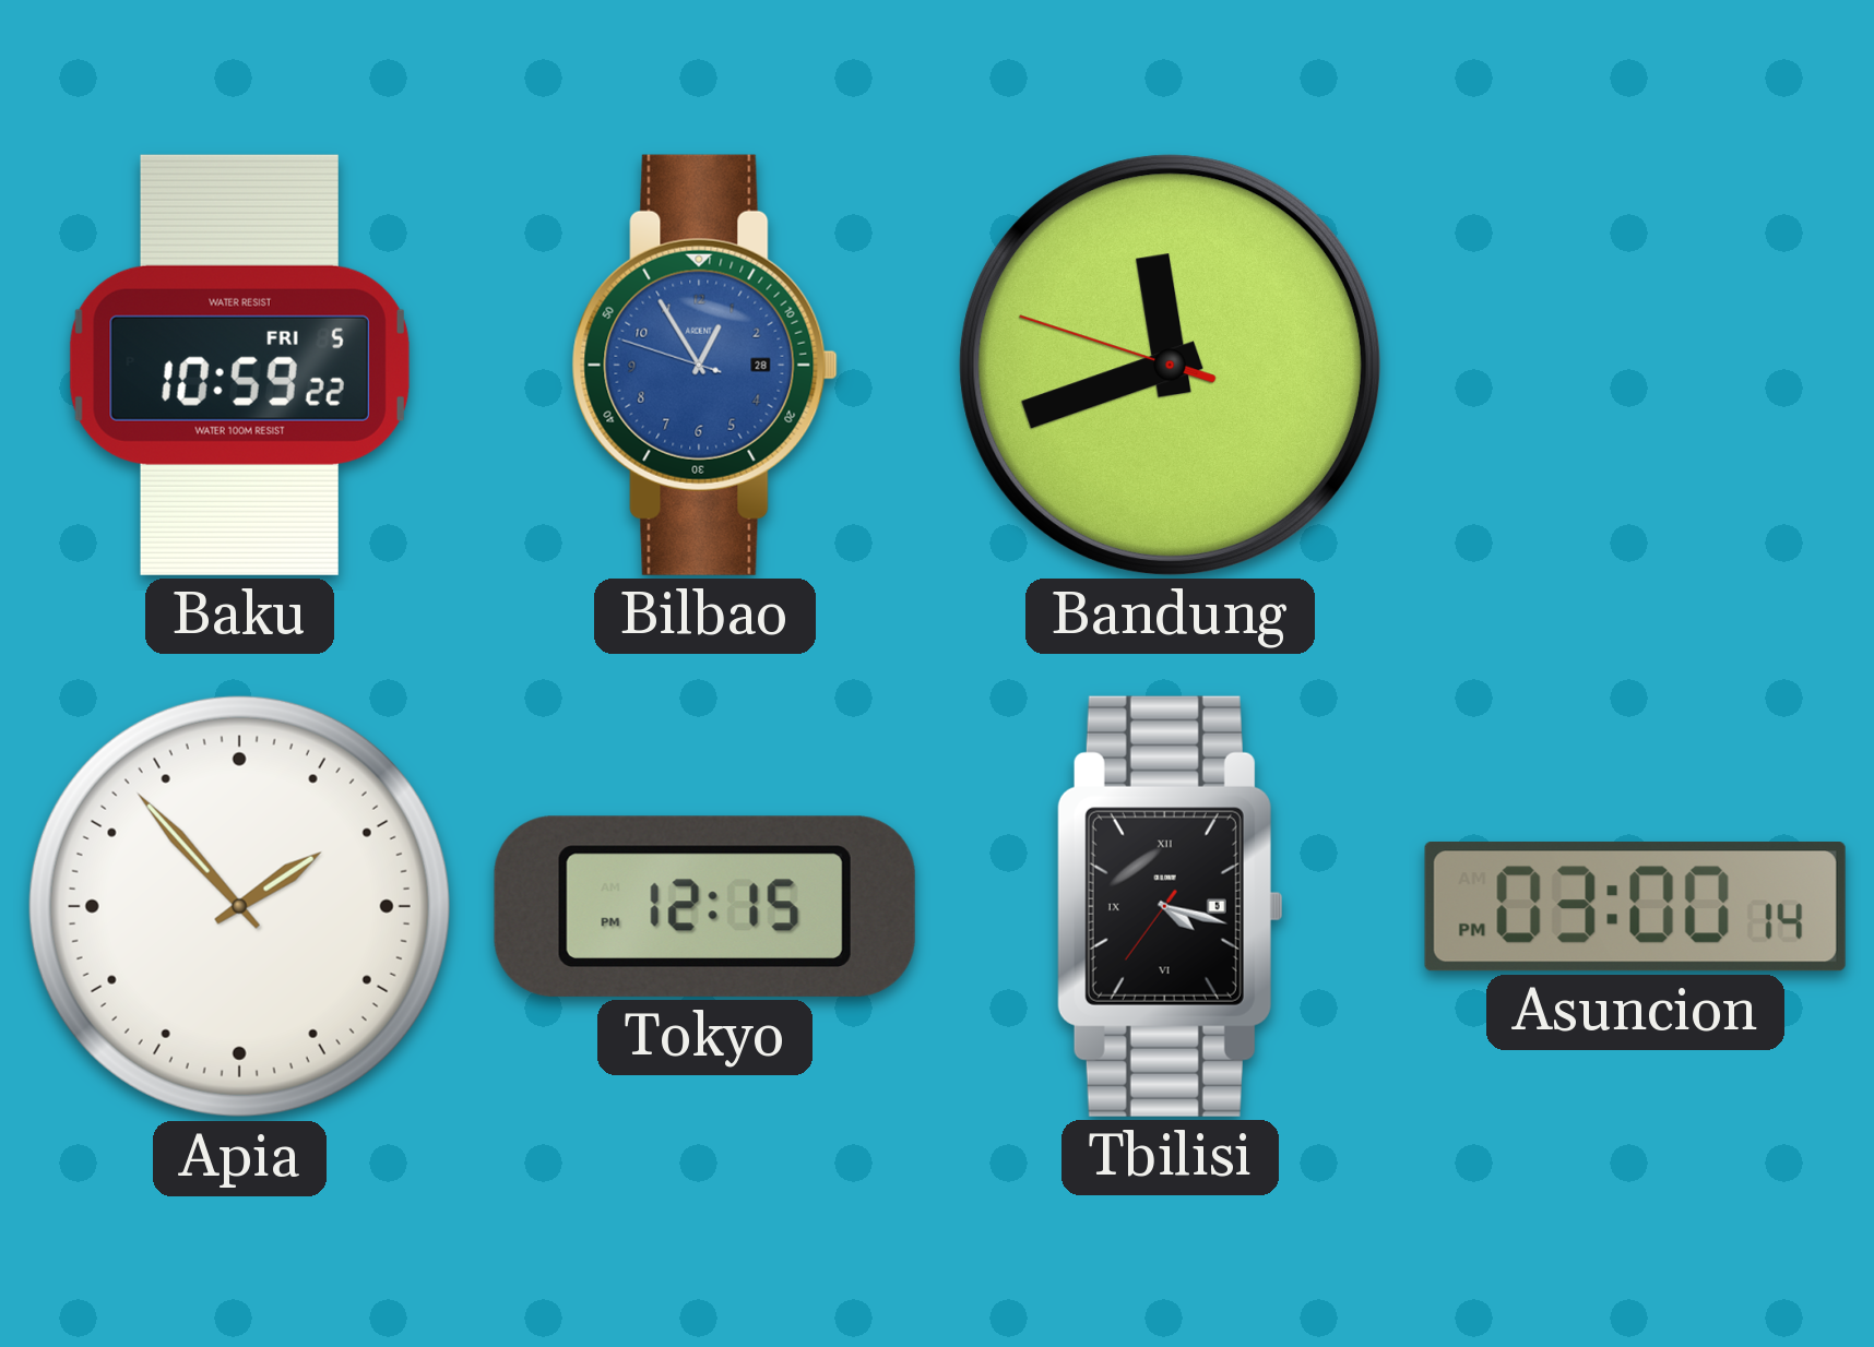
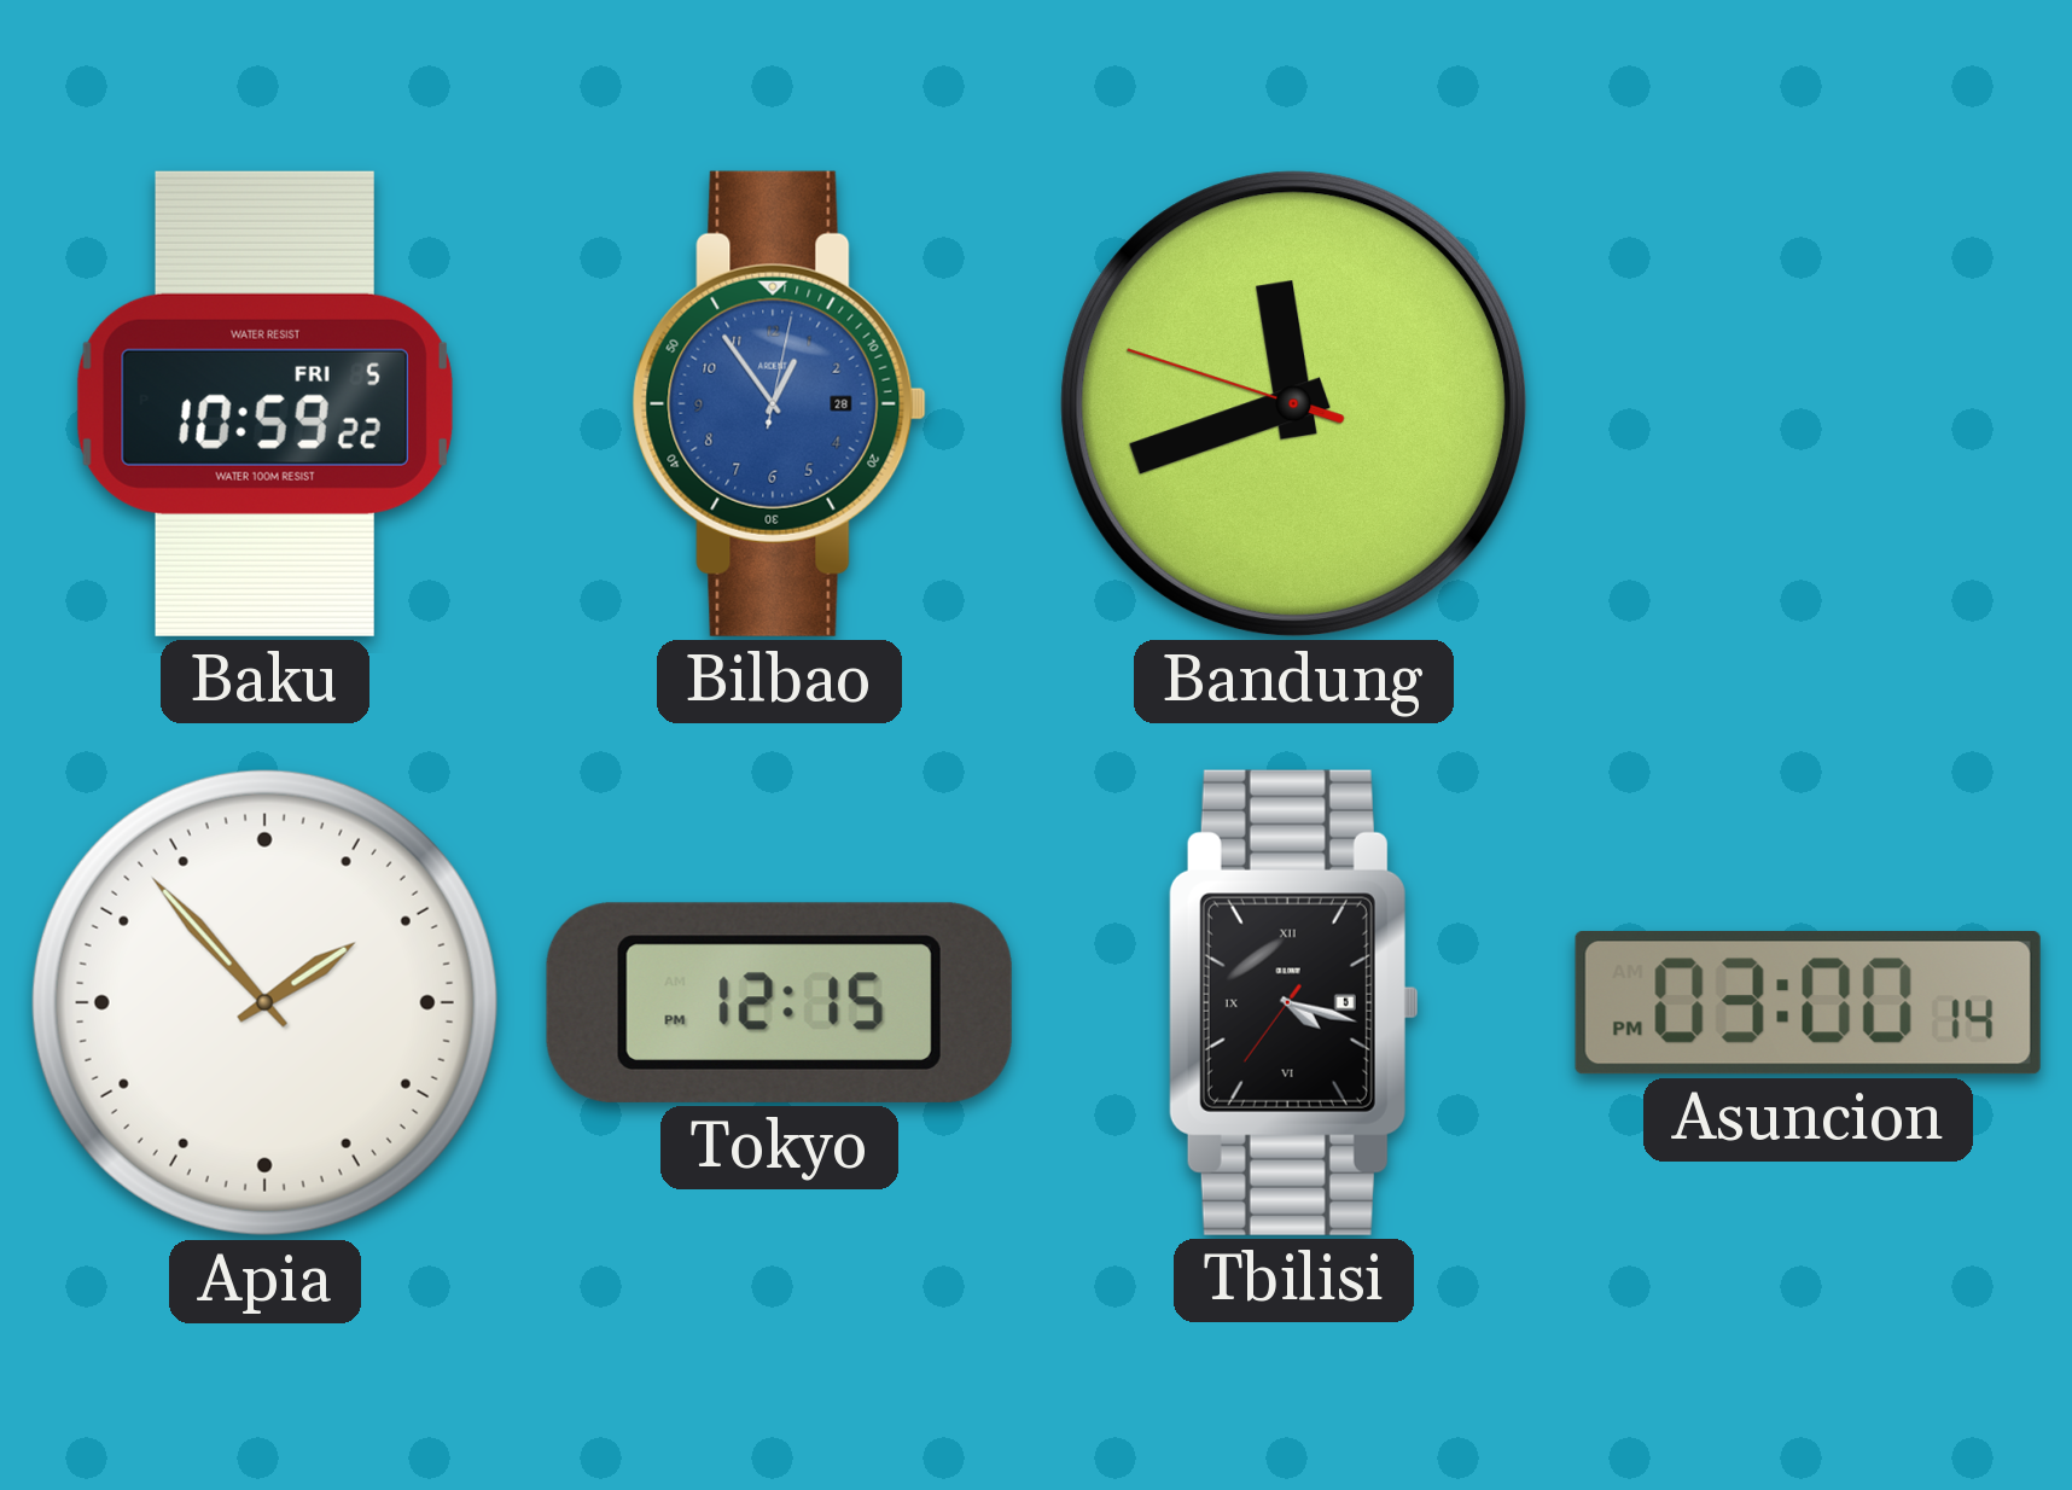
Bilbao: 12:54:48 -> 12:54:02
